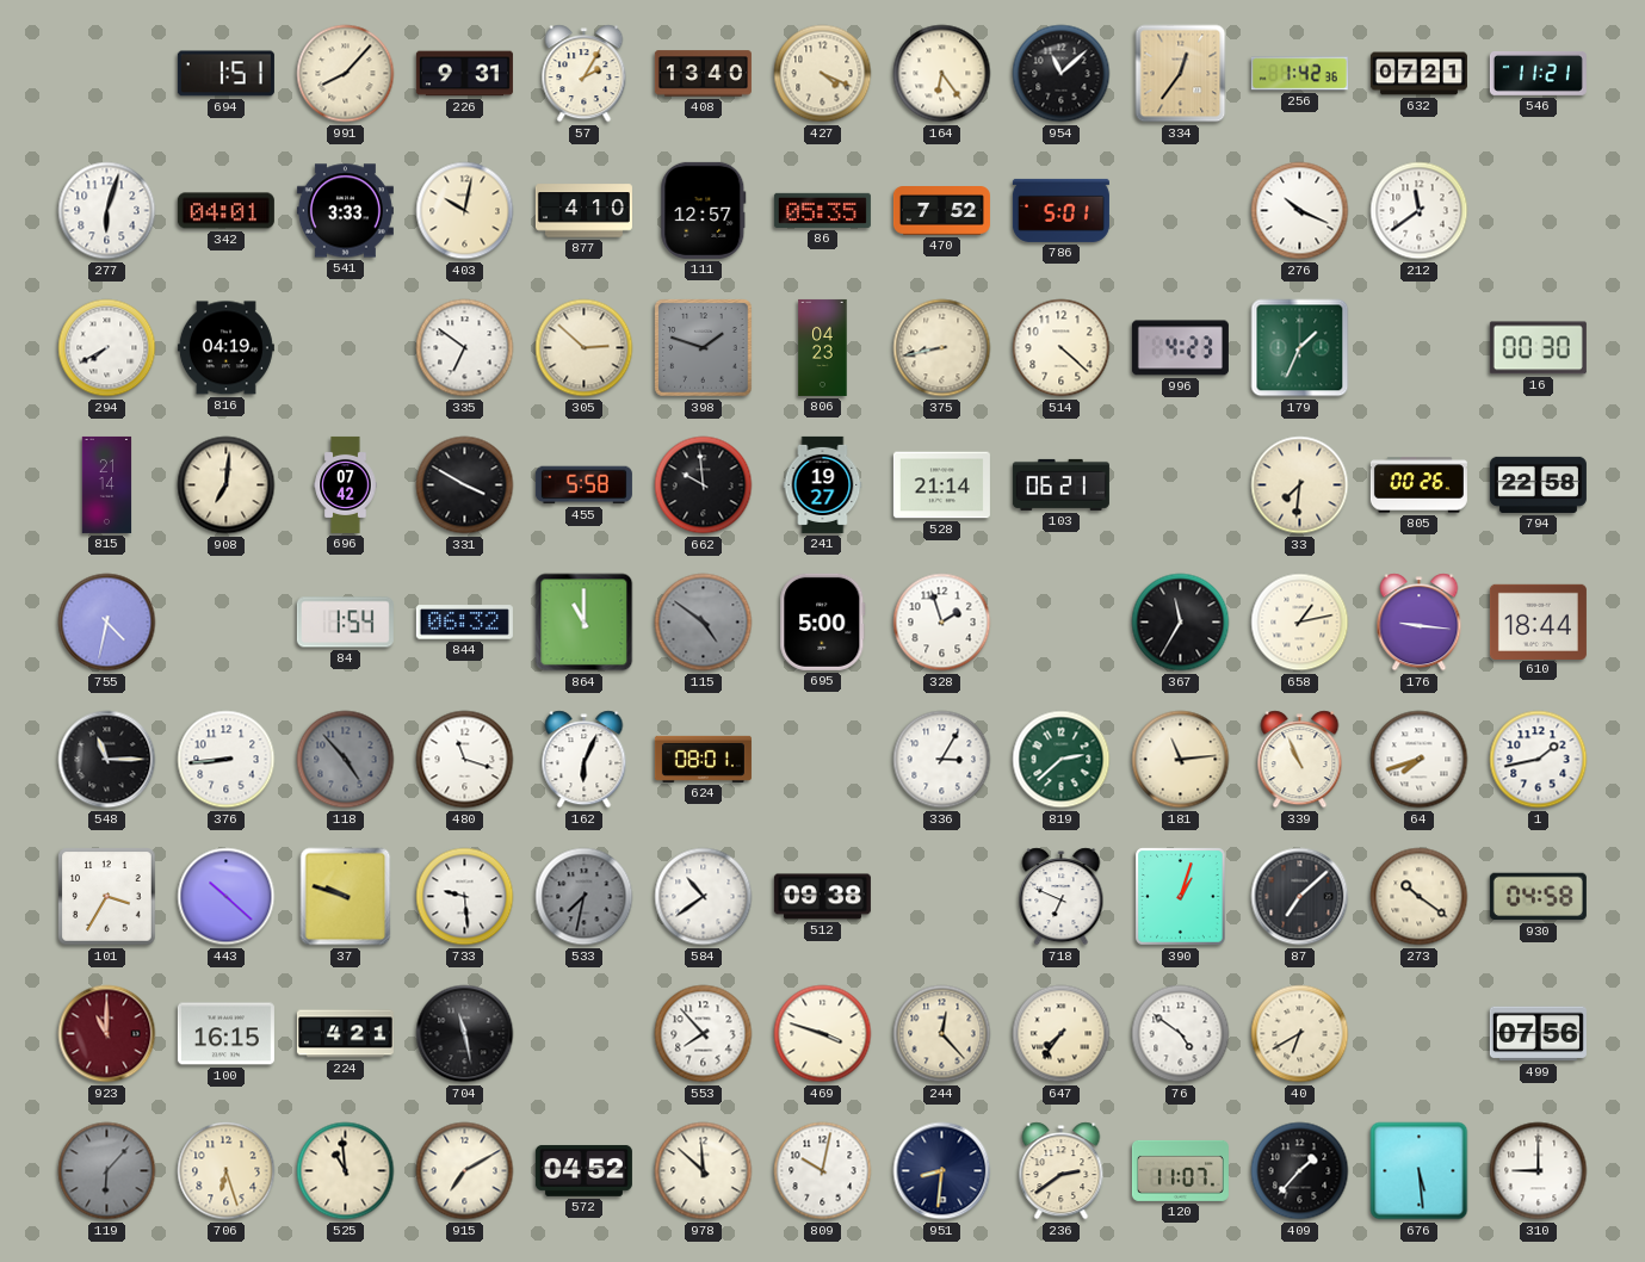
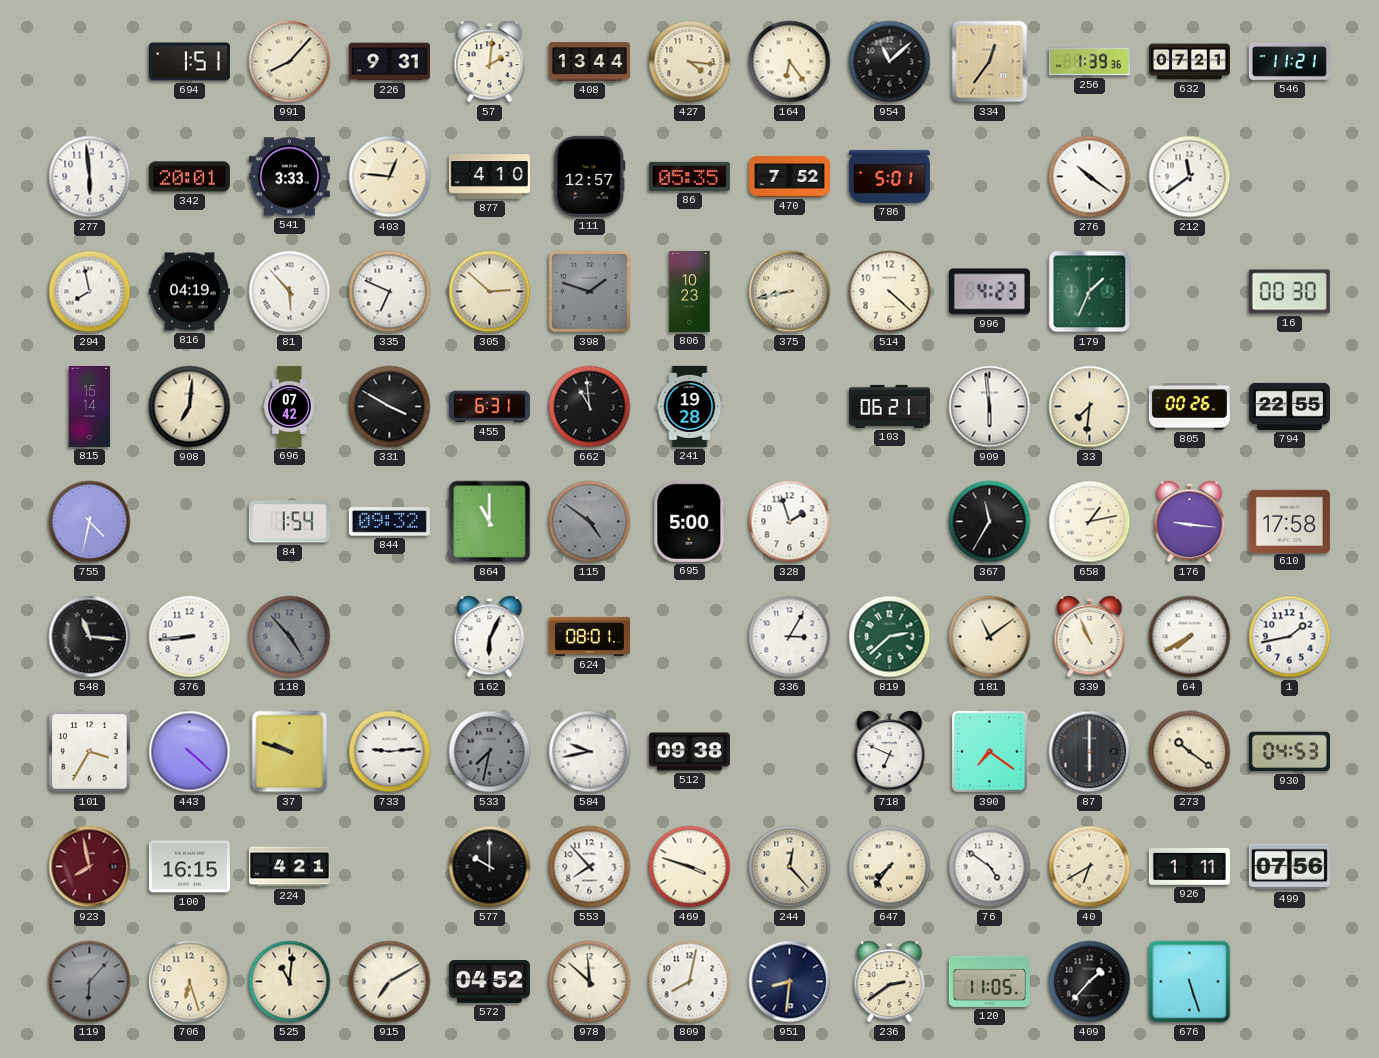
57: 2:05 -> 2:01
408: 13:40 -> 13:44
427: 4:19 -> 4:16
256: 1:42 -> 1:39
277: 6:03 -> 5:59
342: 04:01 -> 20:01
403: 10:02 -> 12:46
276: 10:19 -> 10:21
294: 7:40 -> 7:58
81: none -> 5:53
335: 6:51 -> 6:49
806: 04:23 -> 10:23
815: 21:14 -> 15:14
455: 5:58 -> 6:31
662: 9:59 -> 10:59
241: 19:27 -> 19:28
528: 21:14 -> none
909: none -> 5:59
794: 22:58 -> 22:55
844: 06:32 -> 09:32
610: 18:44 -> 17:58
548: 11:15 -> 11:16
480: 11:18 -> none
181: 11:14 -> 11:09
64: 7:42 -> 7:40
443: 10:22 -> 4:22
733: 9:29 -> 9:14
584: 10:39 -> 9:43
390: 1:03 -> 7:21
87: 7:08 -> 6:00
930: 04:58 -> 04:53
923: 11:00 -> 7:58
704: 11:28 -> none
577: none -> 10:00
926: none -> 1:11
525: 10:59 -> 11:01
809: 10:02 -> 8:02
120: 11:07 -> 11:05
676: 5:29 -> 5:27
310: 9:00 -> none
